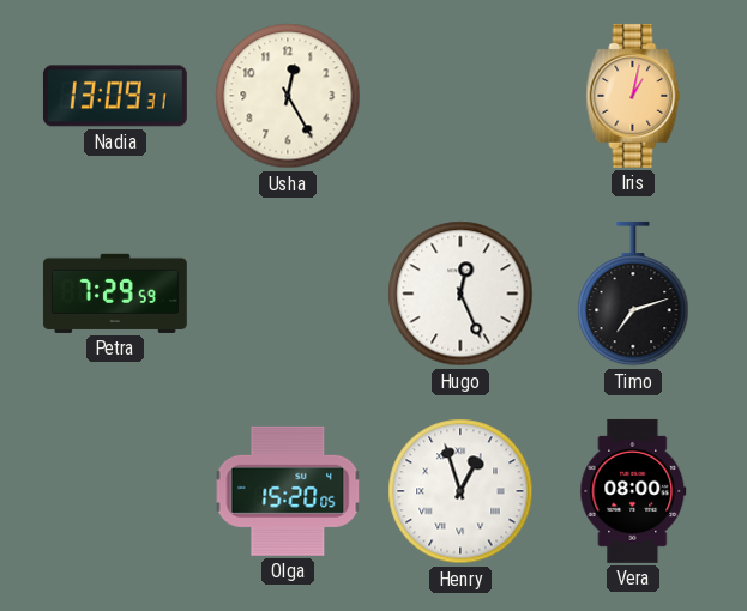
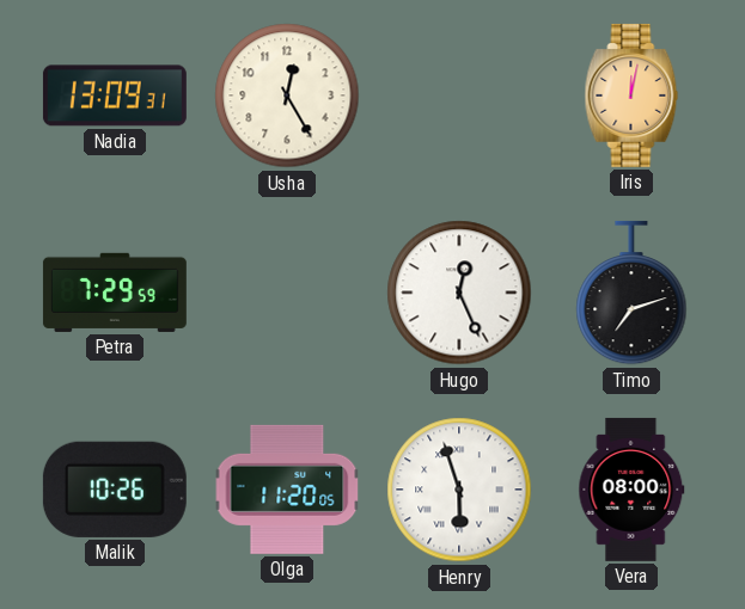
Iris: 1:02 -> 12:02
Malik: none -> 10:26
Olga: 15:20 -> 11:20
Henry: 12:57 -> 5:57
